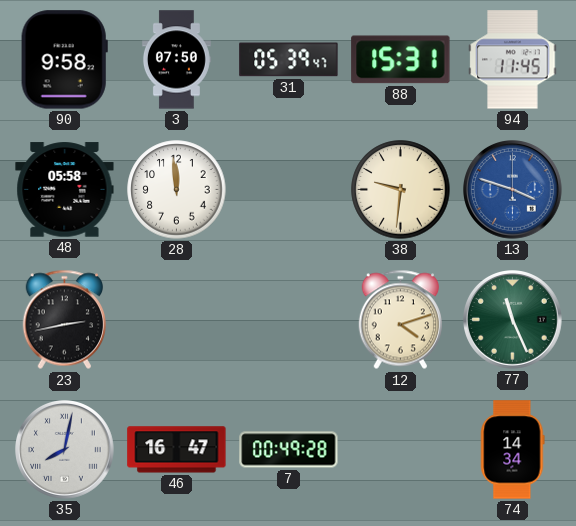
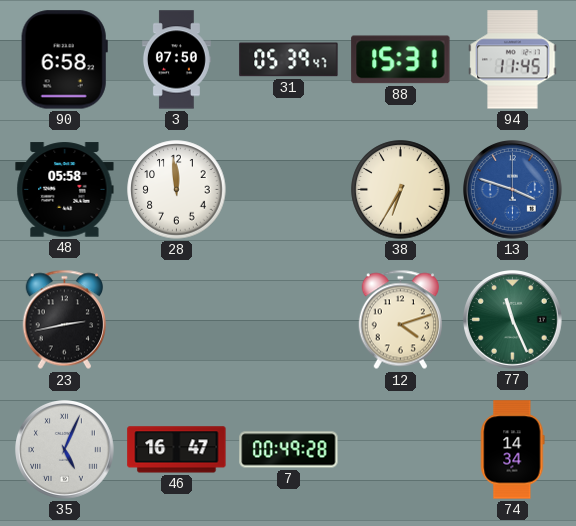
90: 9:58 -> 6:58
38: 9:31 -> 6:35
35: 8:02 -> 5:04
